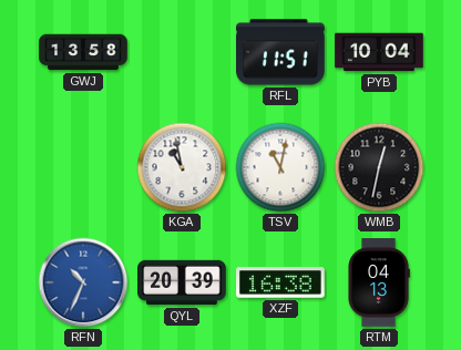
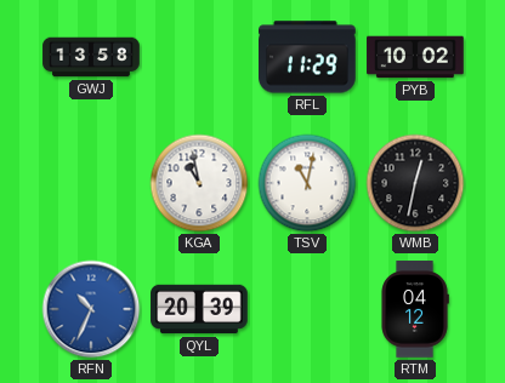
RFL: 11:51 -> 11:29
PYB: 10:04 -> 10:02
XZF: 16:38 -> none
RTM: 04:13 -> 04:12
